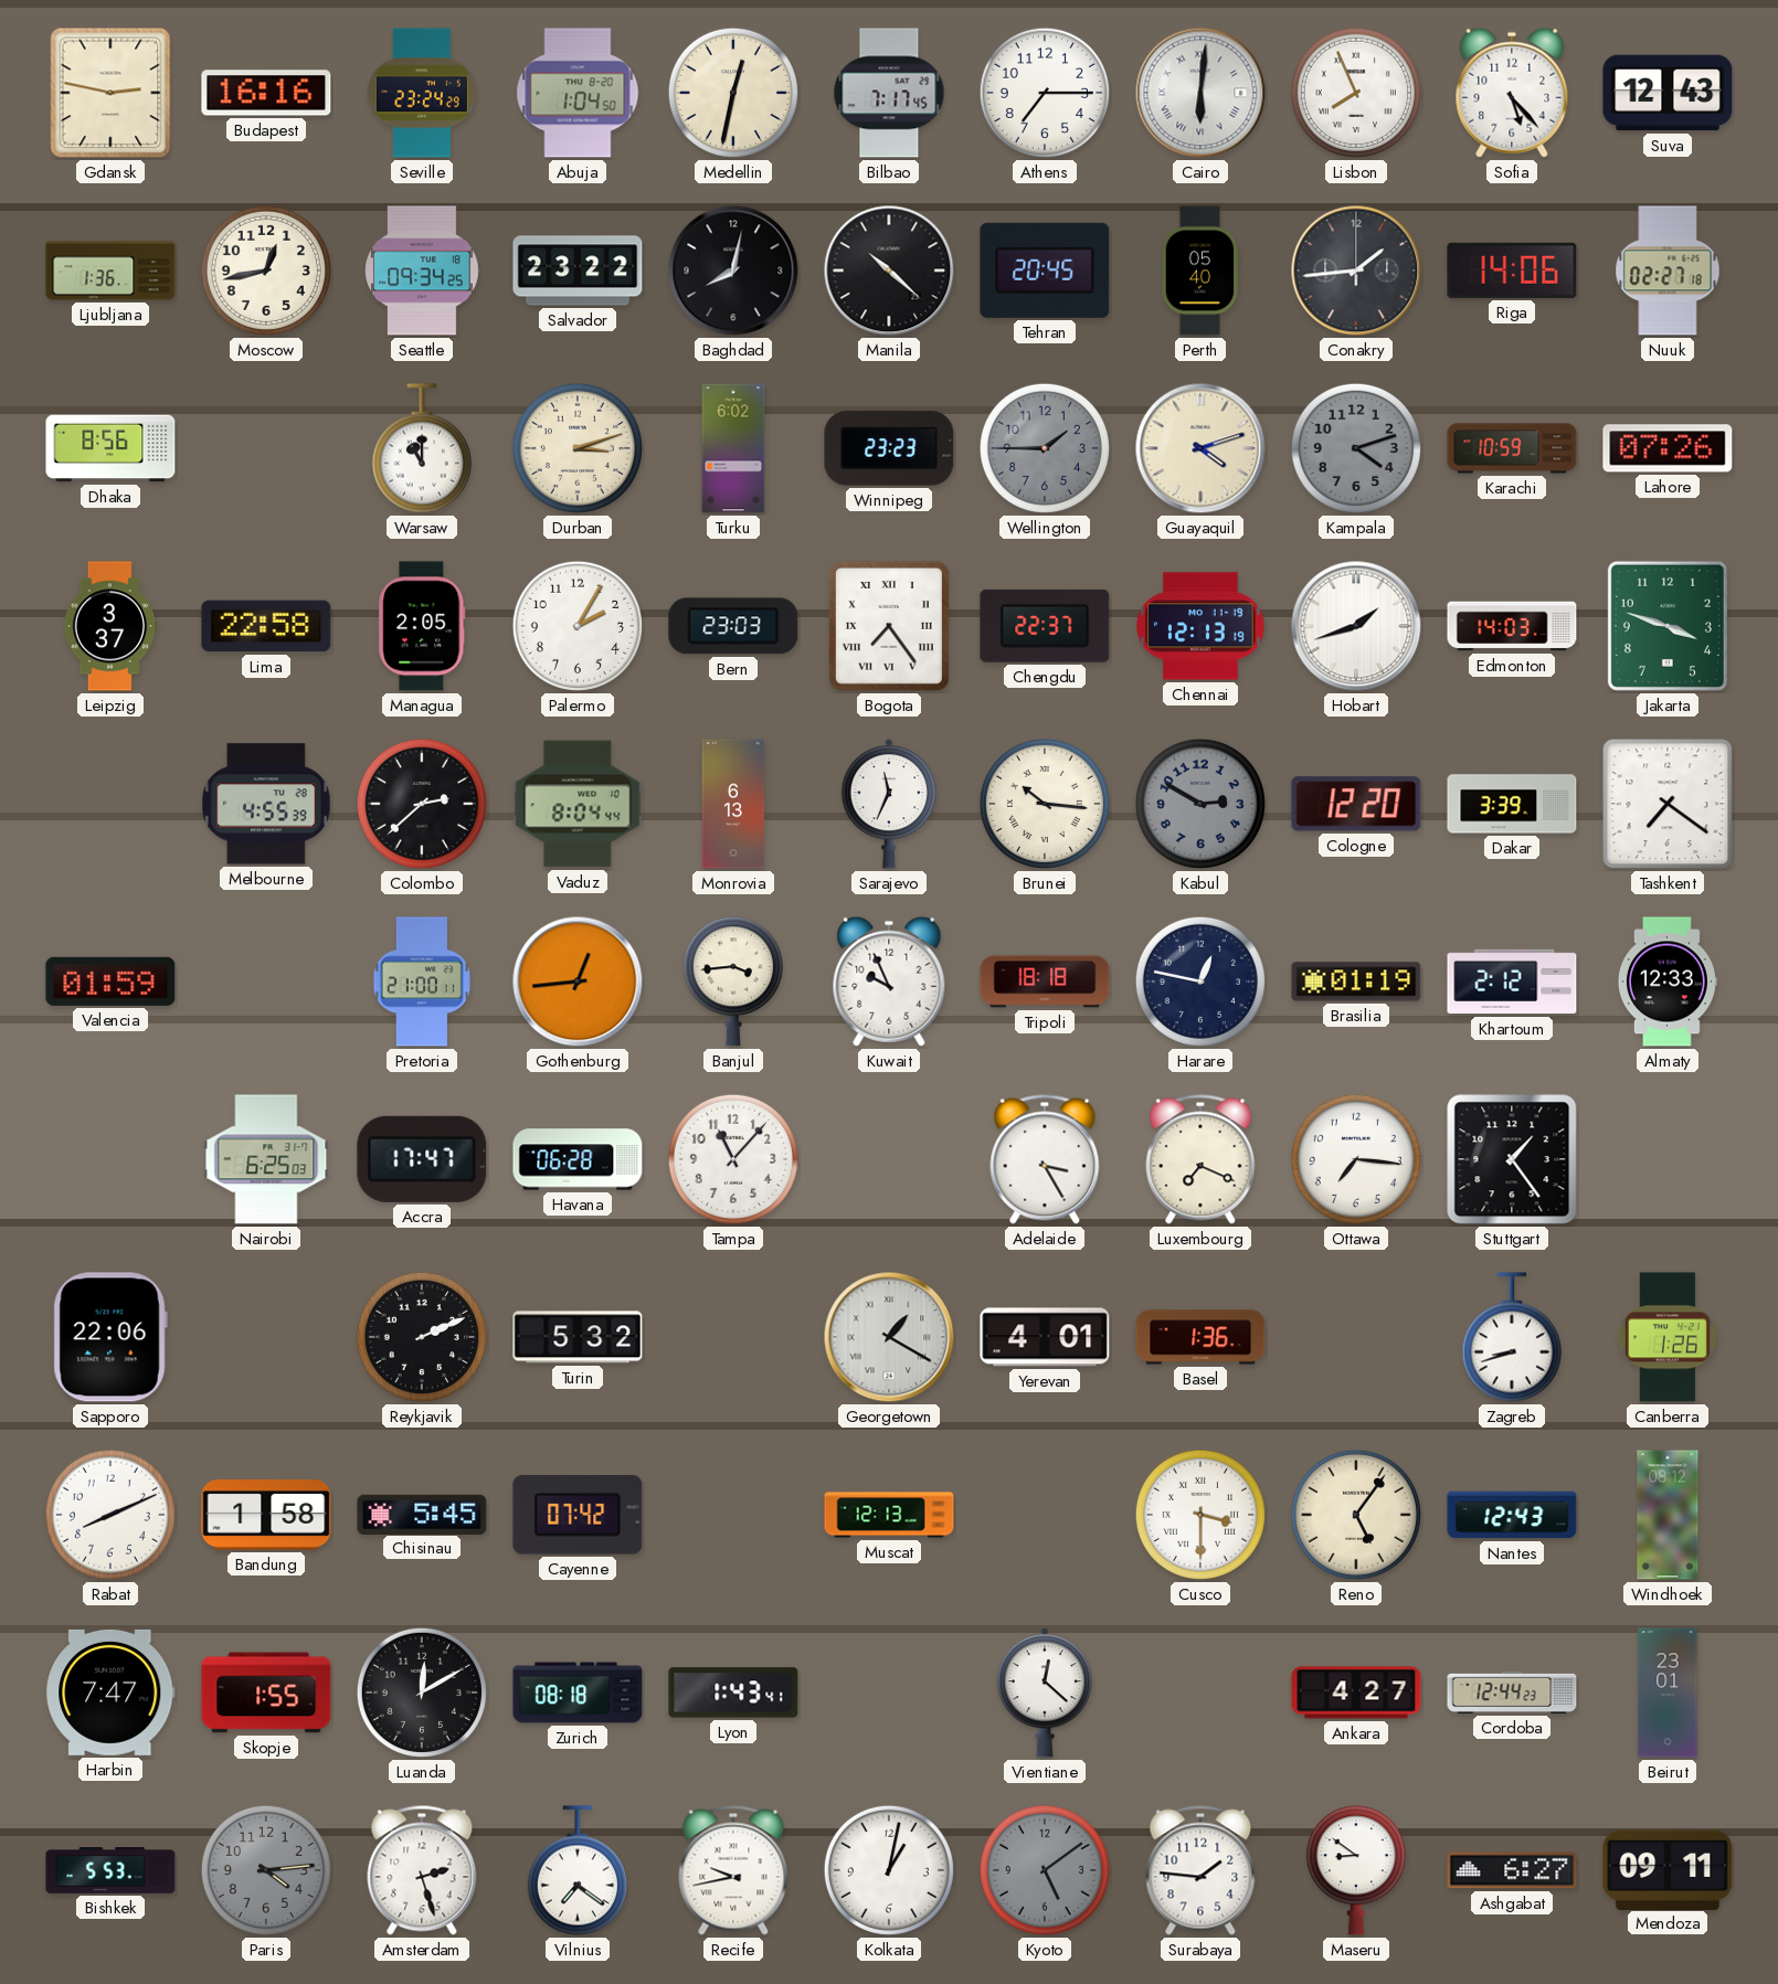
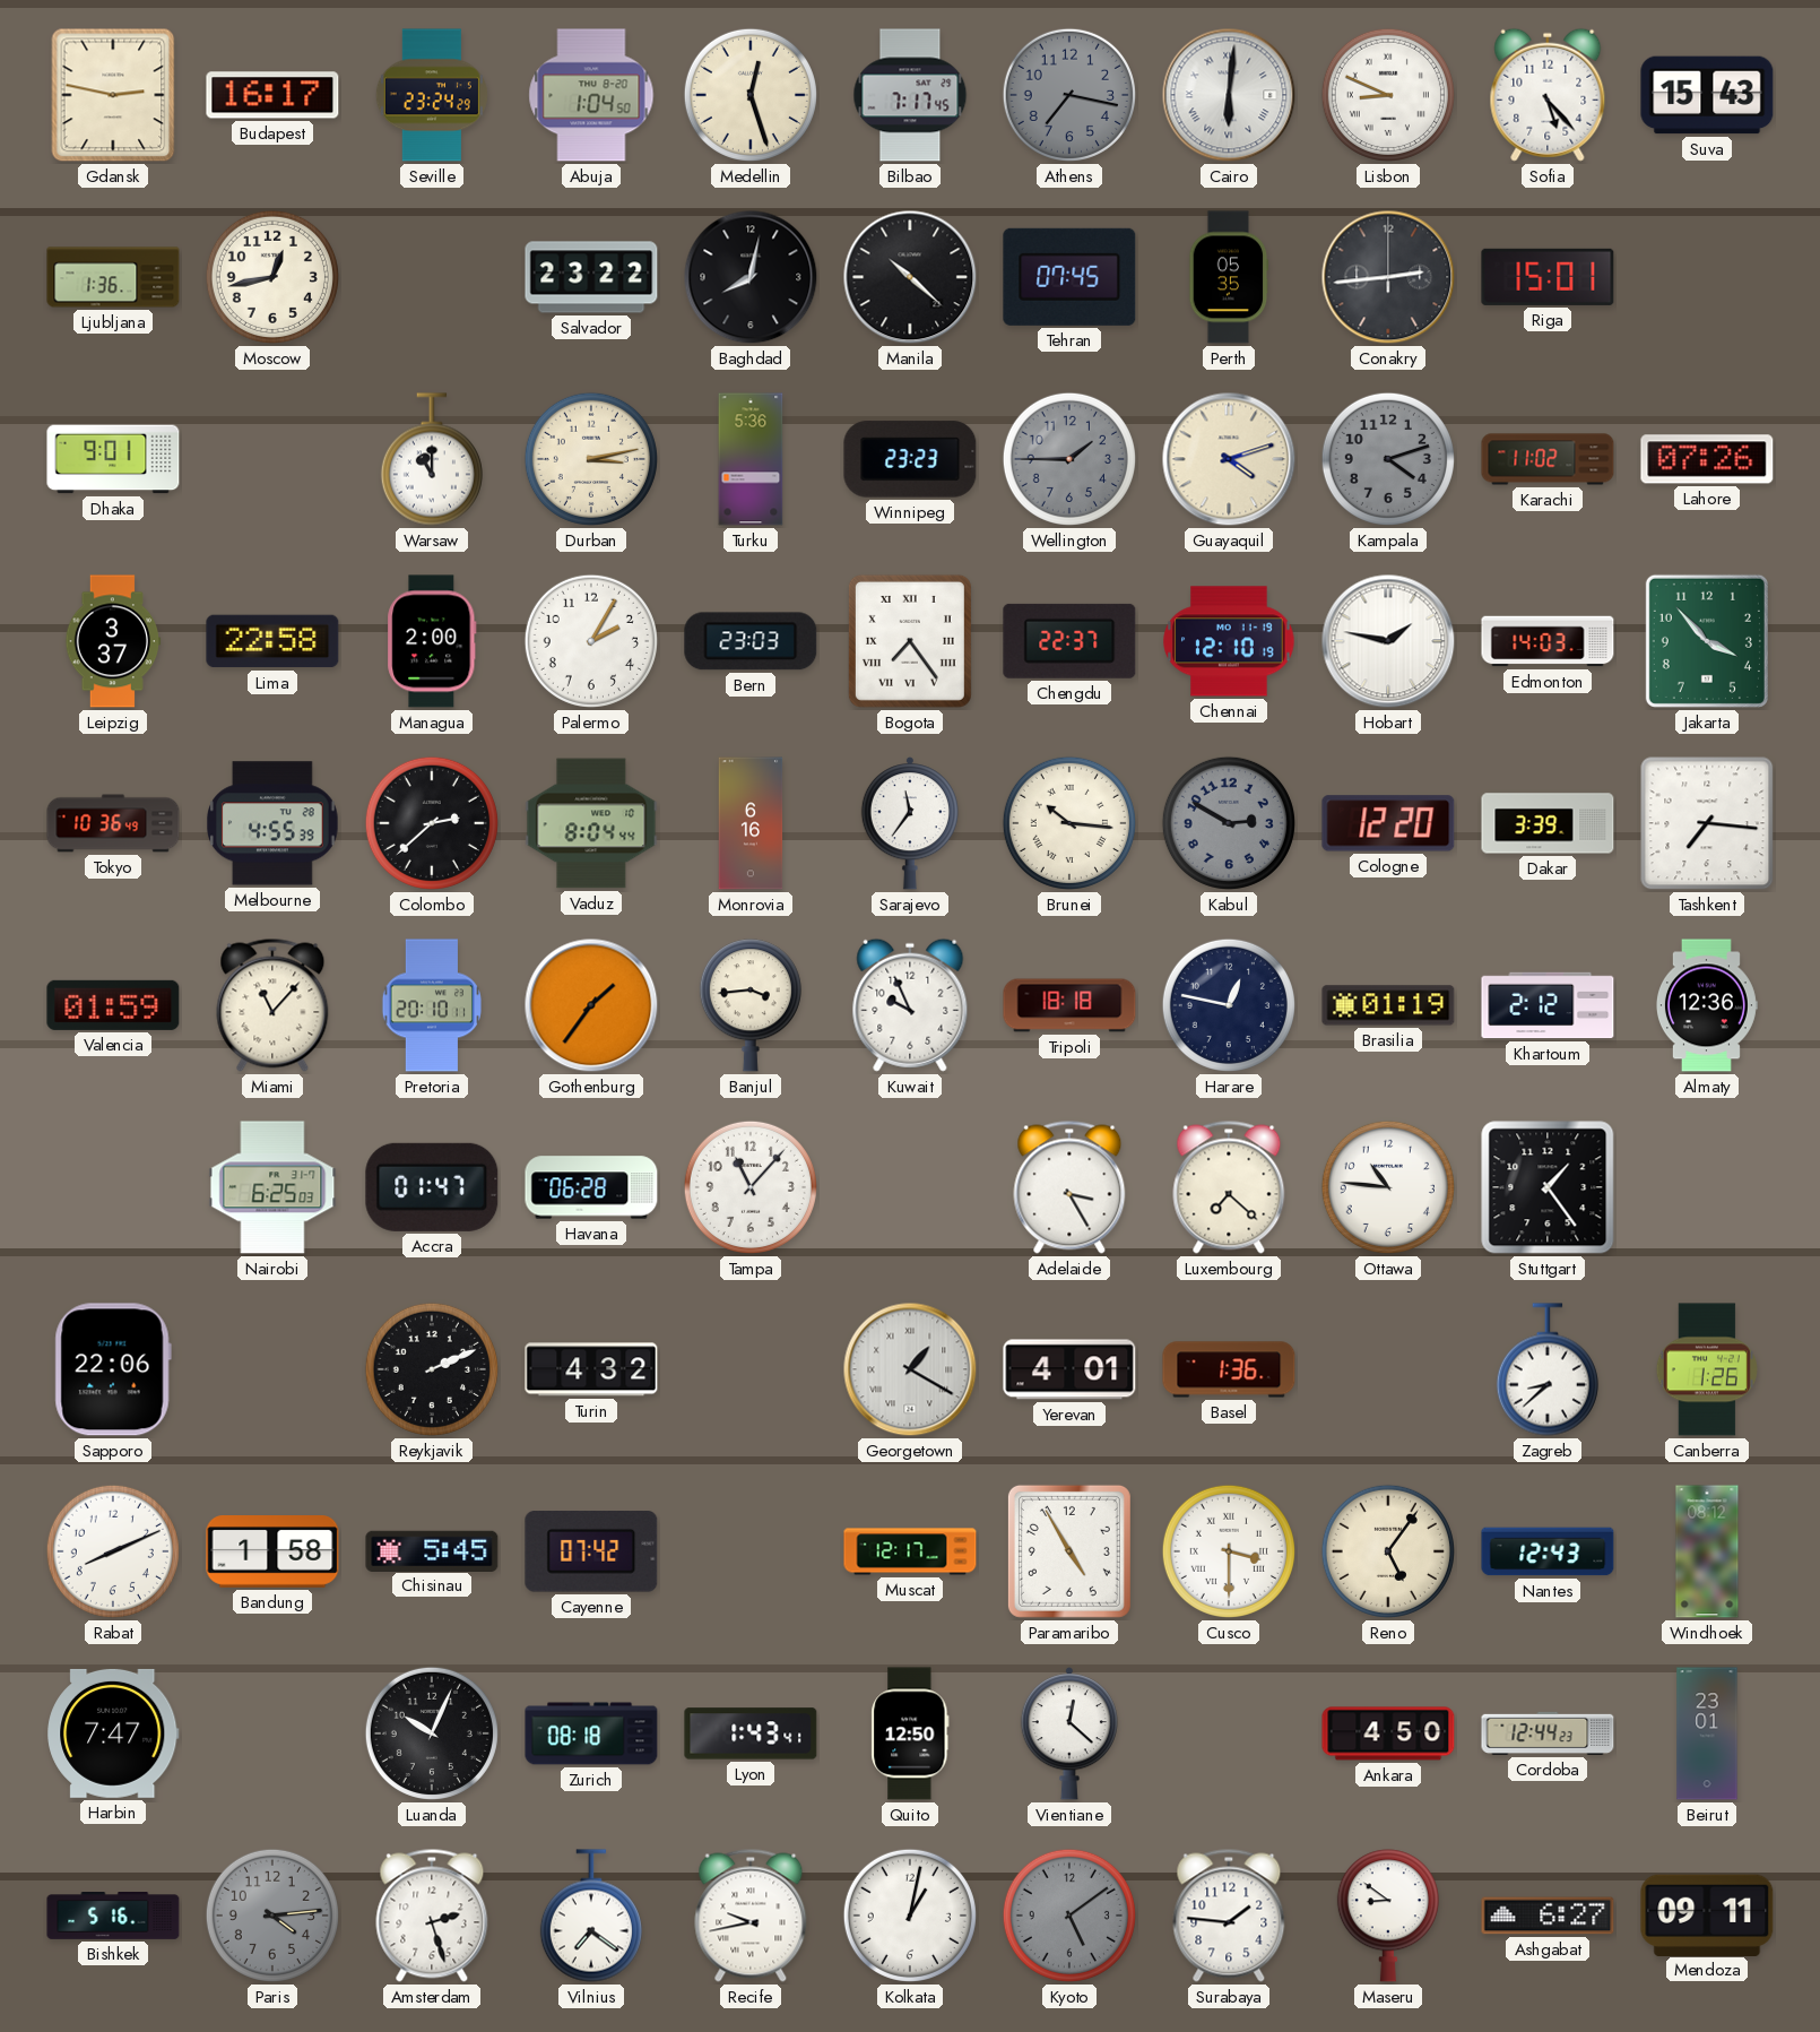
Budapest: 16:16 -> 16:17
Medellin: 12:32 -> 12:27
Athens: 7:15 -> 7:17
Athens dial: white -> grey
Lisbon: 7:56 -> 8:49
Suva: 12:43 -> 15:43
Seattle: 09:34 -> none
Tehran: 20:45 -> 07:45
Perth: 05:40 -> 05:35
Conakry: 1:44 -> 2:44
Riga: 14:06 -> 15:01
Nuuk: 02:27 -> none
Dhaka: 8:56 -> 9:01
Durban: 3:12 -> 3:13
Turku: 6:02 -> 5:36
Karachi: 10:59 -> 11:02
Managua: 2:05 -> 2:00
Chennai: 12:13 -> 12:10
Hobart: 1:42 -> 1:47
Jakarta: 3:48 -> 3:53
Tokyo: none -> 10:36
Monrovia: 6:13 -> 6:16
Sarajevo: 11:34 -> 11:36
Tashkent: 7:21 -> 7:16
Miami: none -> 11:07
Pretoria: 21:00 -> 20:10
Gothenburg: 12:44 -> 1:36
Almaty: 12:33 -> 12:36
Accra: 17:47 -> 01:47
Luxembourg: 7:19 -> 7:22
Ottawa: 7:16 -> 10:46
Turin: 5:32 -> 4:32
Zagreb: 8:42 -> 8:38
Muscat: 12:13 -> 12:17
Paramaribo: none -> 4:55
Skopje: 1:55 -> none
Luanda: 12:10 -> 10:04
Quito: none -> 12:50
Ankara: 4:27 -> 4:50
Bishkek: 5:53 -> 5:16
